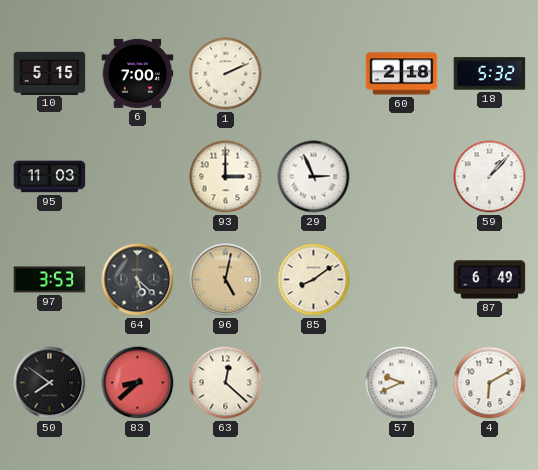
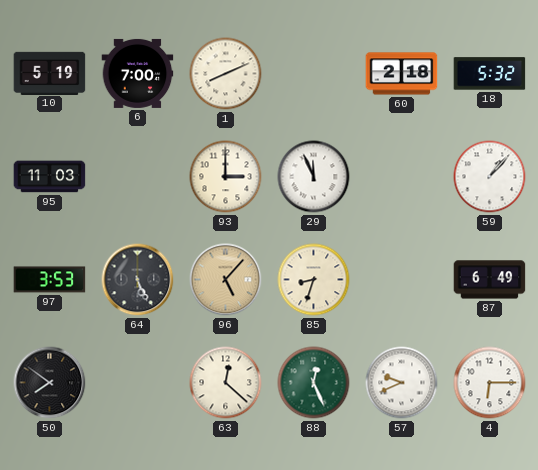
10: 5:15 -> 5:19
1: 2:11 -> 8:11
29: 2:56 -> 11:56
64: 5:22 -> 5:26
96: 5:02 -> 5:07
85: 8:09 -> 8:33
83: 8:38 -> none
88: none -> 12:26
4: 6:10 -> 6:15
